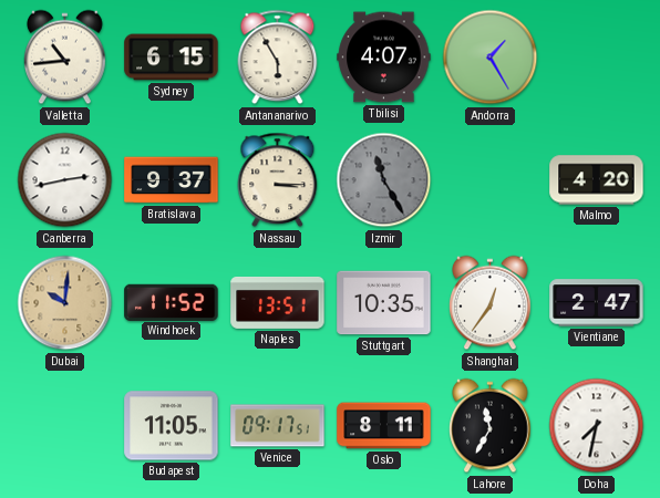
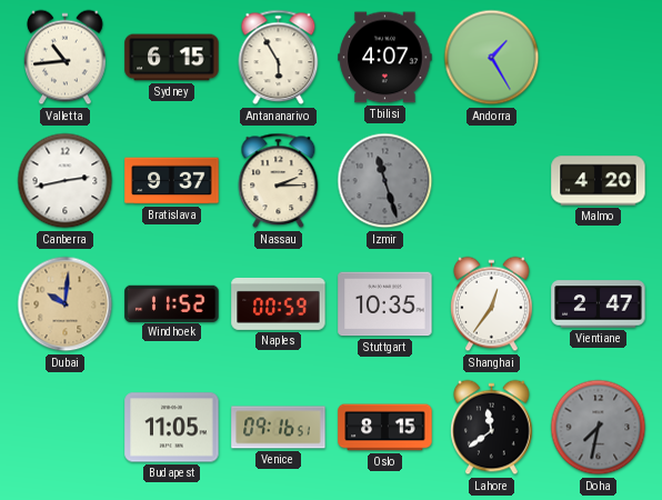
Nassau: 3:15 -> 2:15
Izmir: 11:25 -> 11:27
Naples: 13:51 -> 00:59
Venice: 09:17 -> 09:16
Oslo: 8:11 -> 8:15
Lahore: 11:35 -> 11:39
Doha dial: white -> grey
